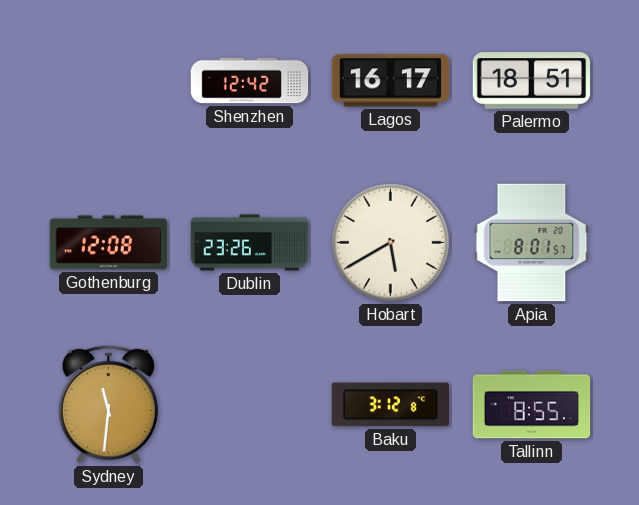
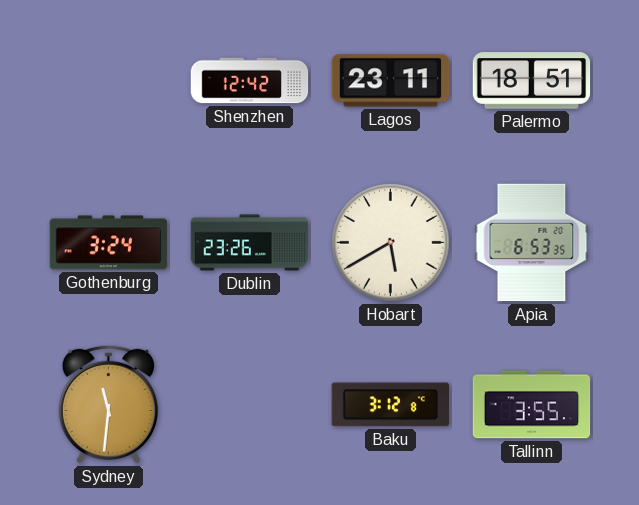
Lagos: 16:17 -> 23:11
Gothenburg: 12:08 -> 3:24
Apia: 8:01 -> 6:53
Tallinn: 8:55 -> 3:55
